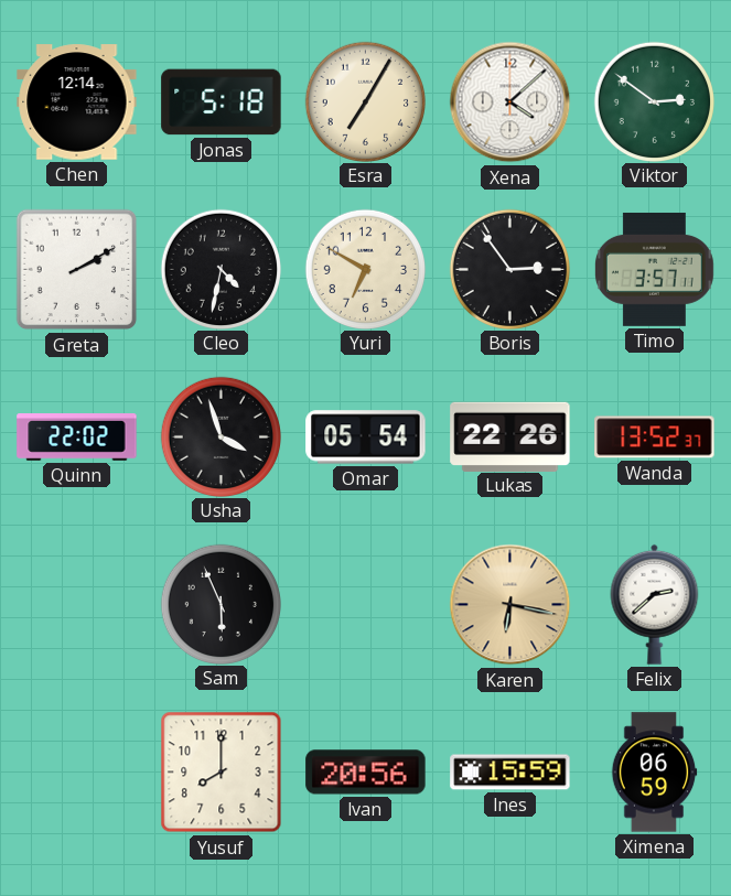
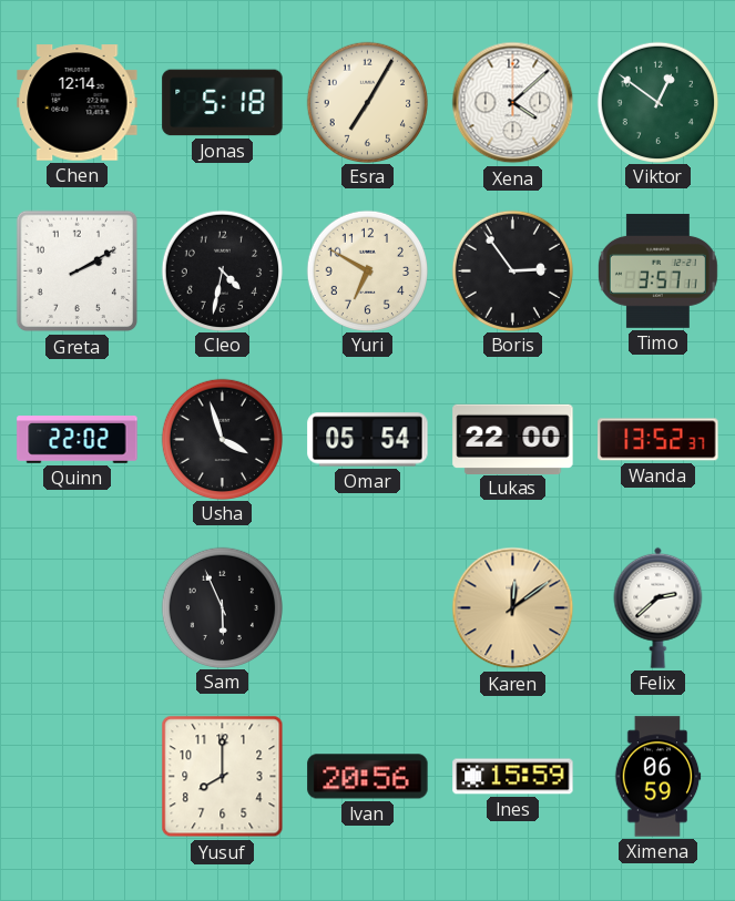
Viktor: 2:51 -> 12:51
Lukas: 22:26 -> 22:00
Karen: 6:17 -> 12:09
